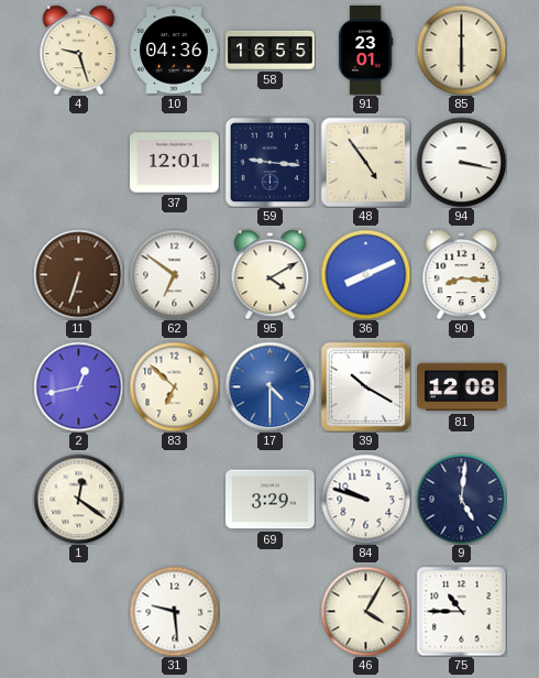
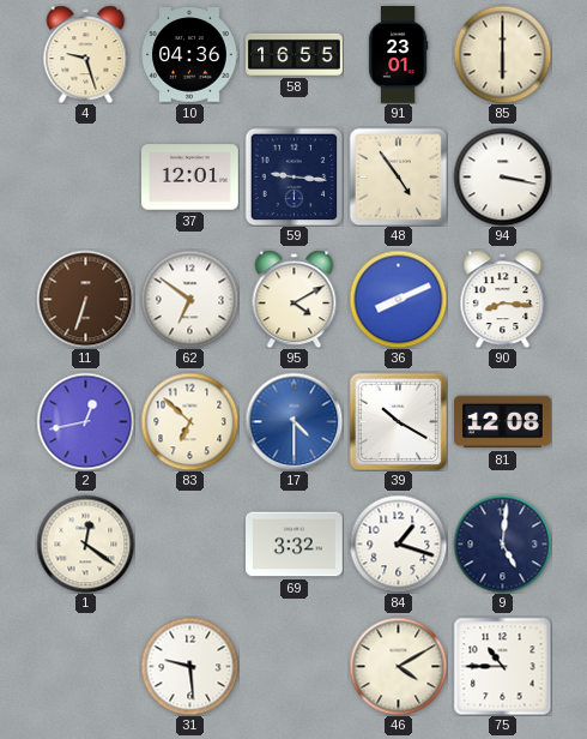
69: 3:29 -> 3:32
84: 9:48 -> 1:18
46: 4:05 -> 4:10
